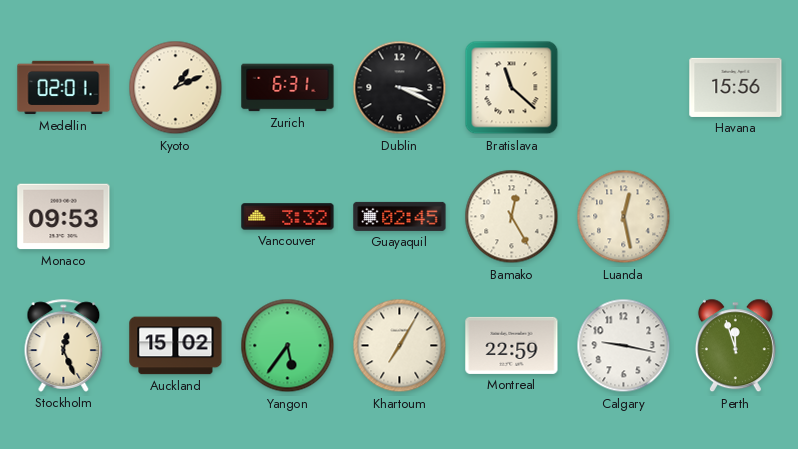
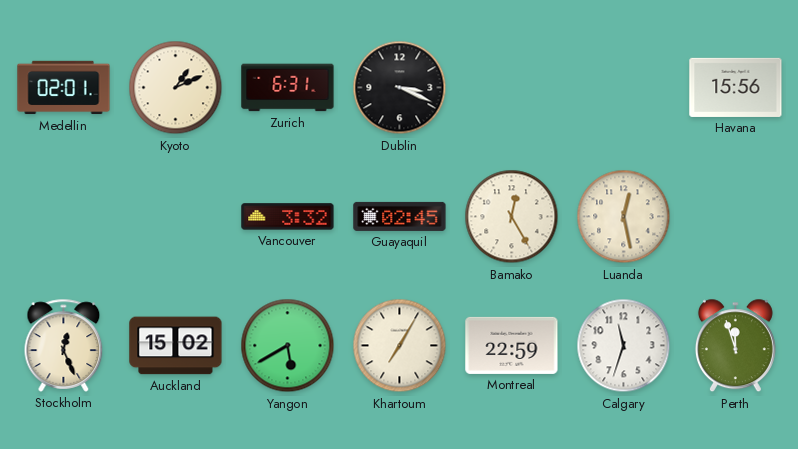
Bratislava: 11:22 -> none
Monaco: 09:53 -> none
Yangon: 5:36 -> 5:40
Calgary: 9:17 -> 11:33
